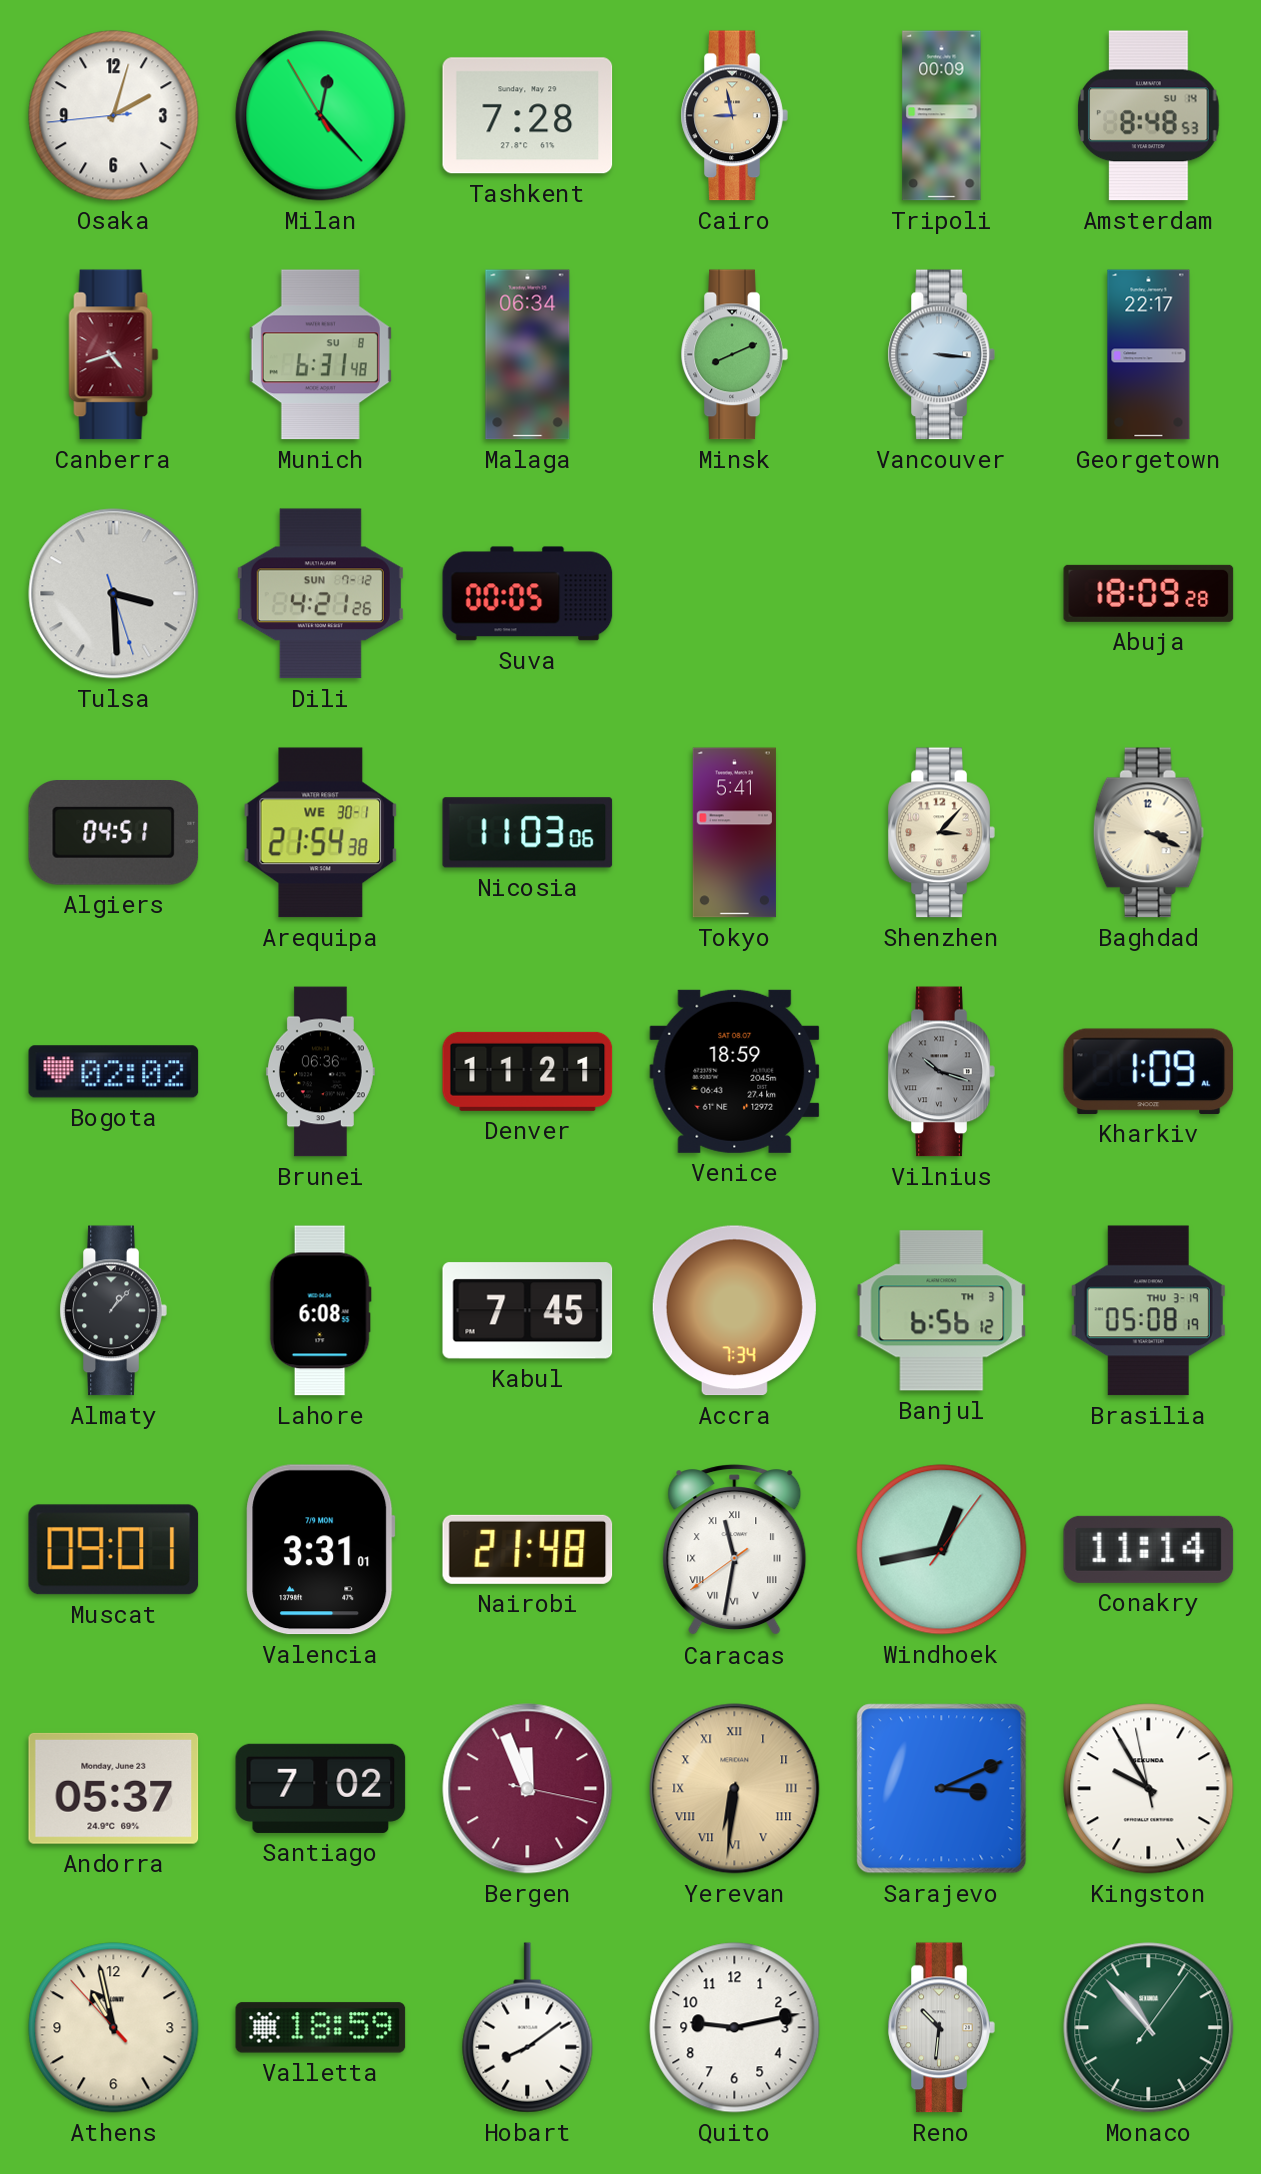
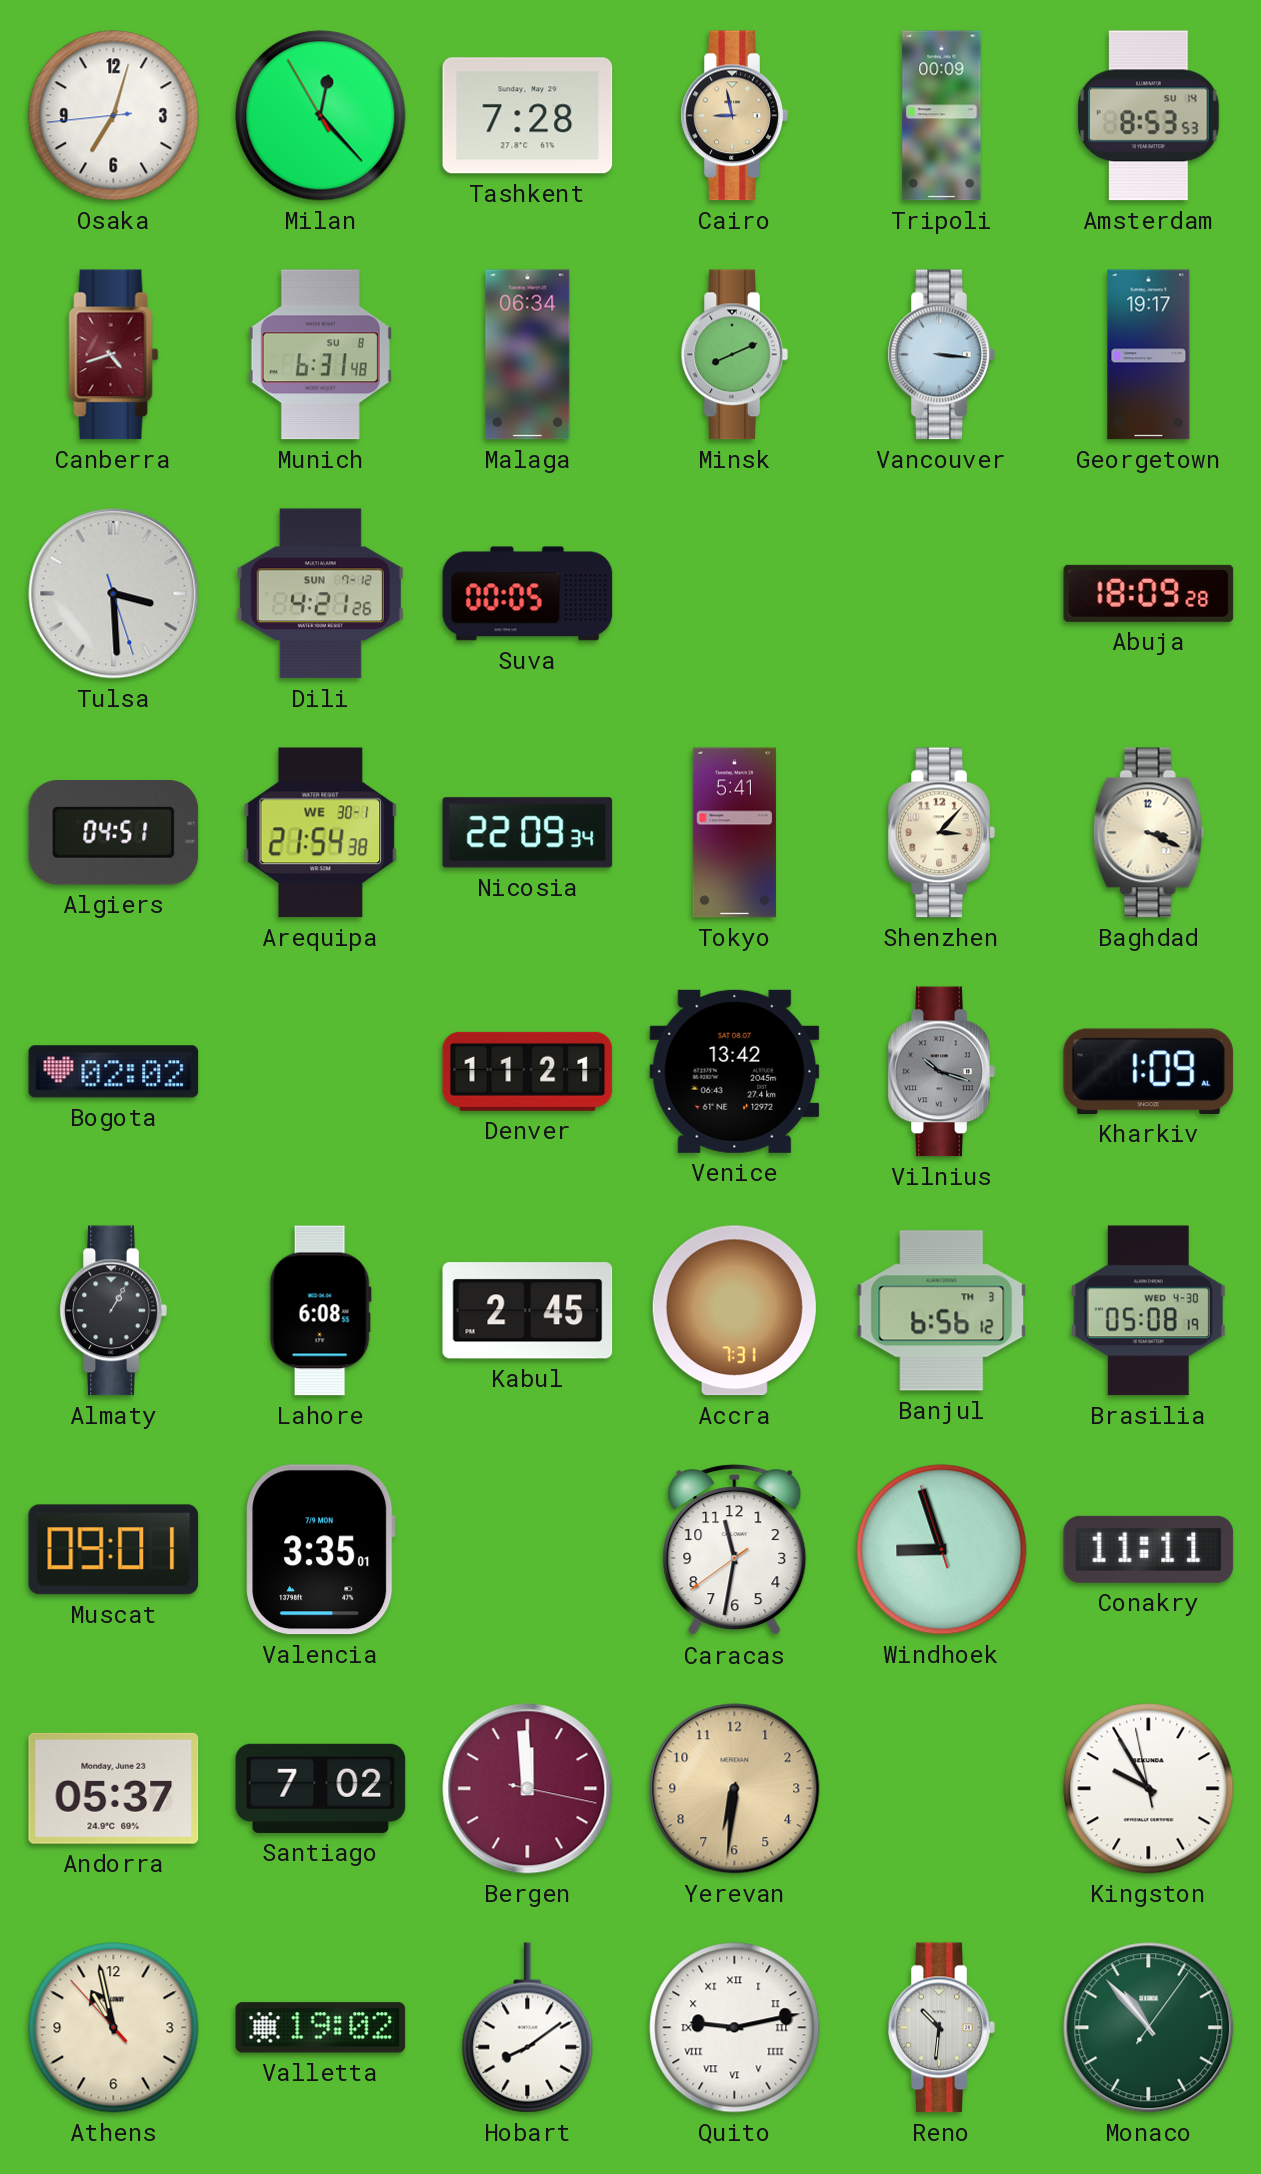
Osaka: 2:02 -> 7:02
Amsterdam: 8:48 -> 8:53
Georgetown: 22:17 -> 19:17
Nicosia: 11:03 -> 22:09
Brunei: 06:36 -> none
Venice: 18:59 -> 13:42
Almaty: 1:07 -> 1:05
Kabul: 7:45 -> 2:45
Accra: 7:34 -> 7:31
Brasilia date: THU 3-19 -> WED 4-30
Valencia: 3:31 -> 3:35
Nairobi: 21:48 -> none
Caracas numerals: Roman -> Arabic
Windhoek: 12:43 -> 8:56
Conakry: 11:14 -> 11:11
Bergen: 11:56 -> 11:59
Yerevan numerals: Roman -> Arabic
Sarajevo: 3:11 -> none
Valletta: 18:59 -> 19:02
Quito numerals: Arabic -> Roman
